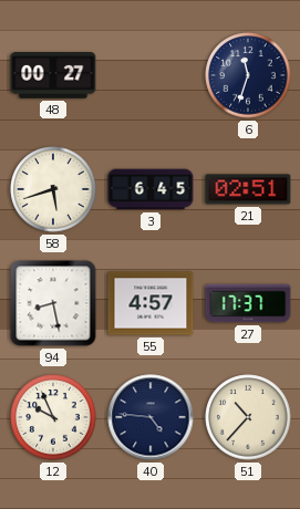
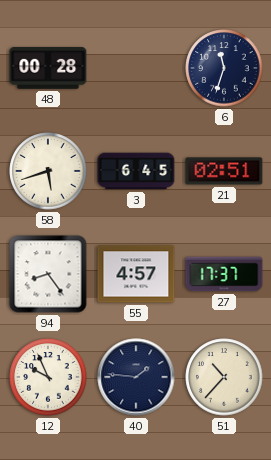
48: 00:27 -> 00:28
94: 8:28 -> 8:24
40: 4:46 -> 1:46
